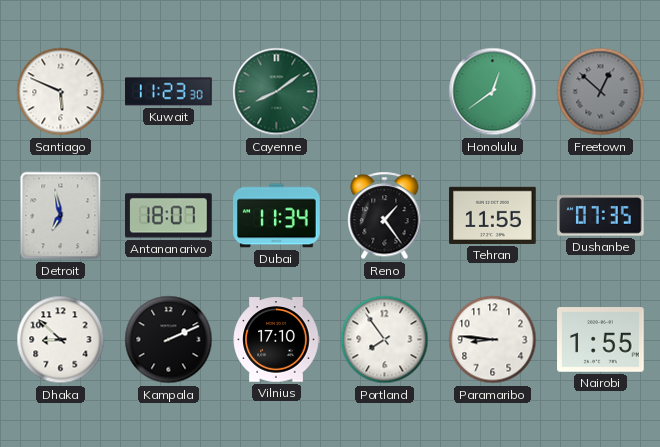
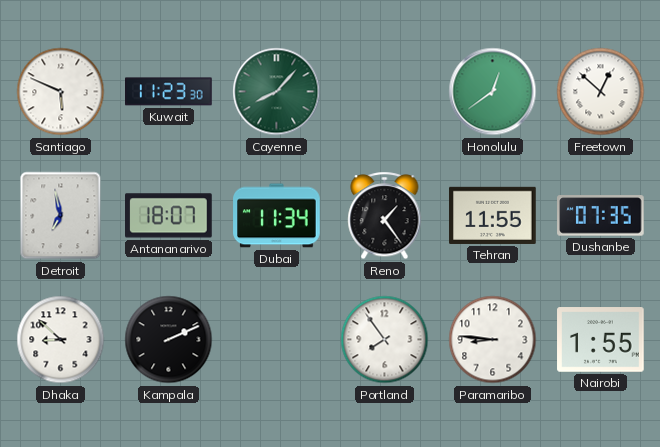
Cayenne: 8:09 -> 8:07
Freetown dial: grey -> white
Vilnius: 17:10 -> none
